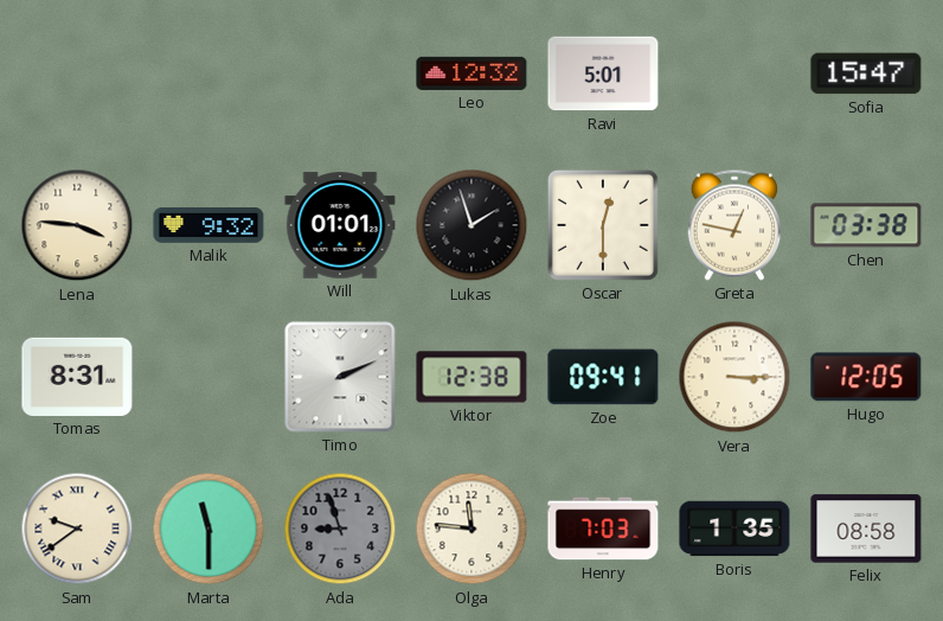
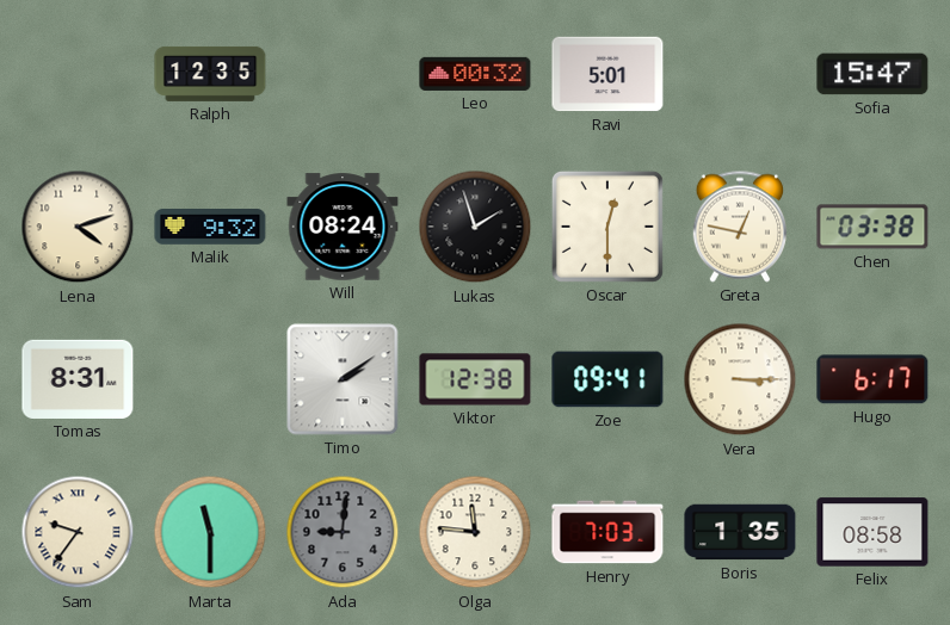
Ralph: none -> 12:35
Leo: 12:32 -> 00:32
Lena: 3:46 -> 4:12
Will: 01:01 -> 08:24
Timo: 2:11 -> 2:09
Hugo: 12:05 -> 6:17
Sam: 9:39 -> 9:36
Ada: 8:57 -> 9:01
